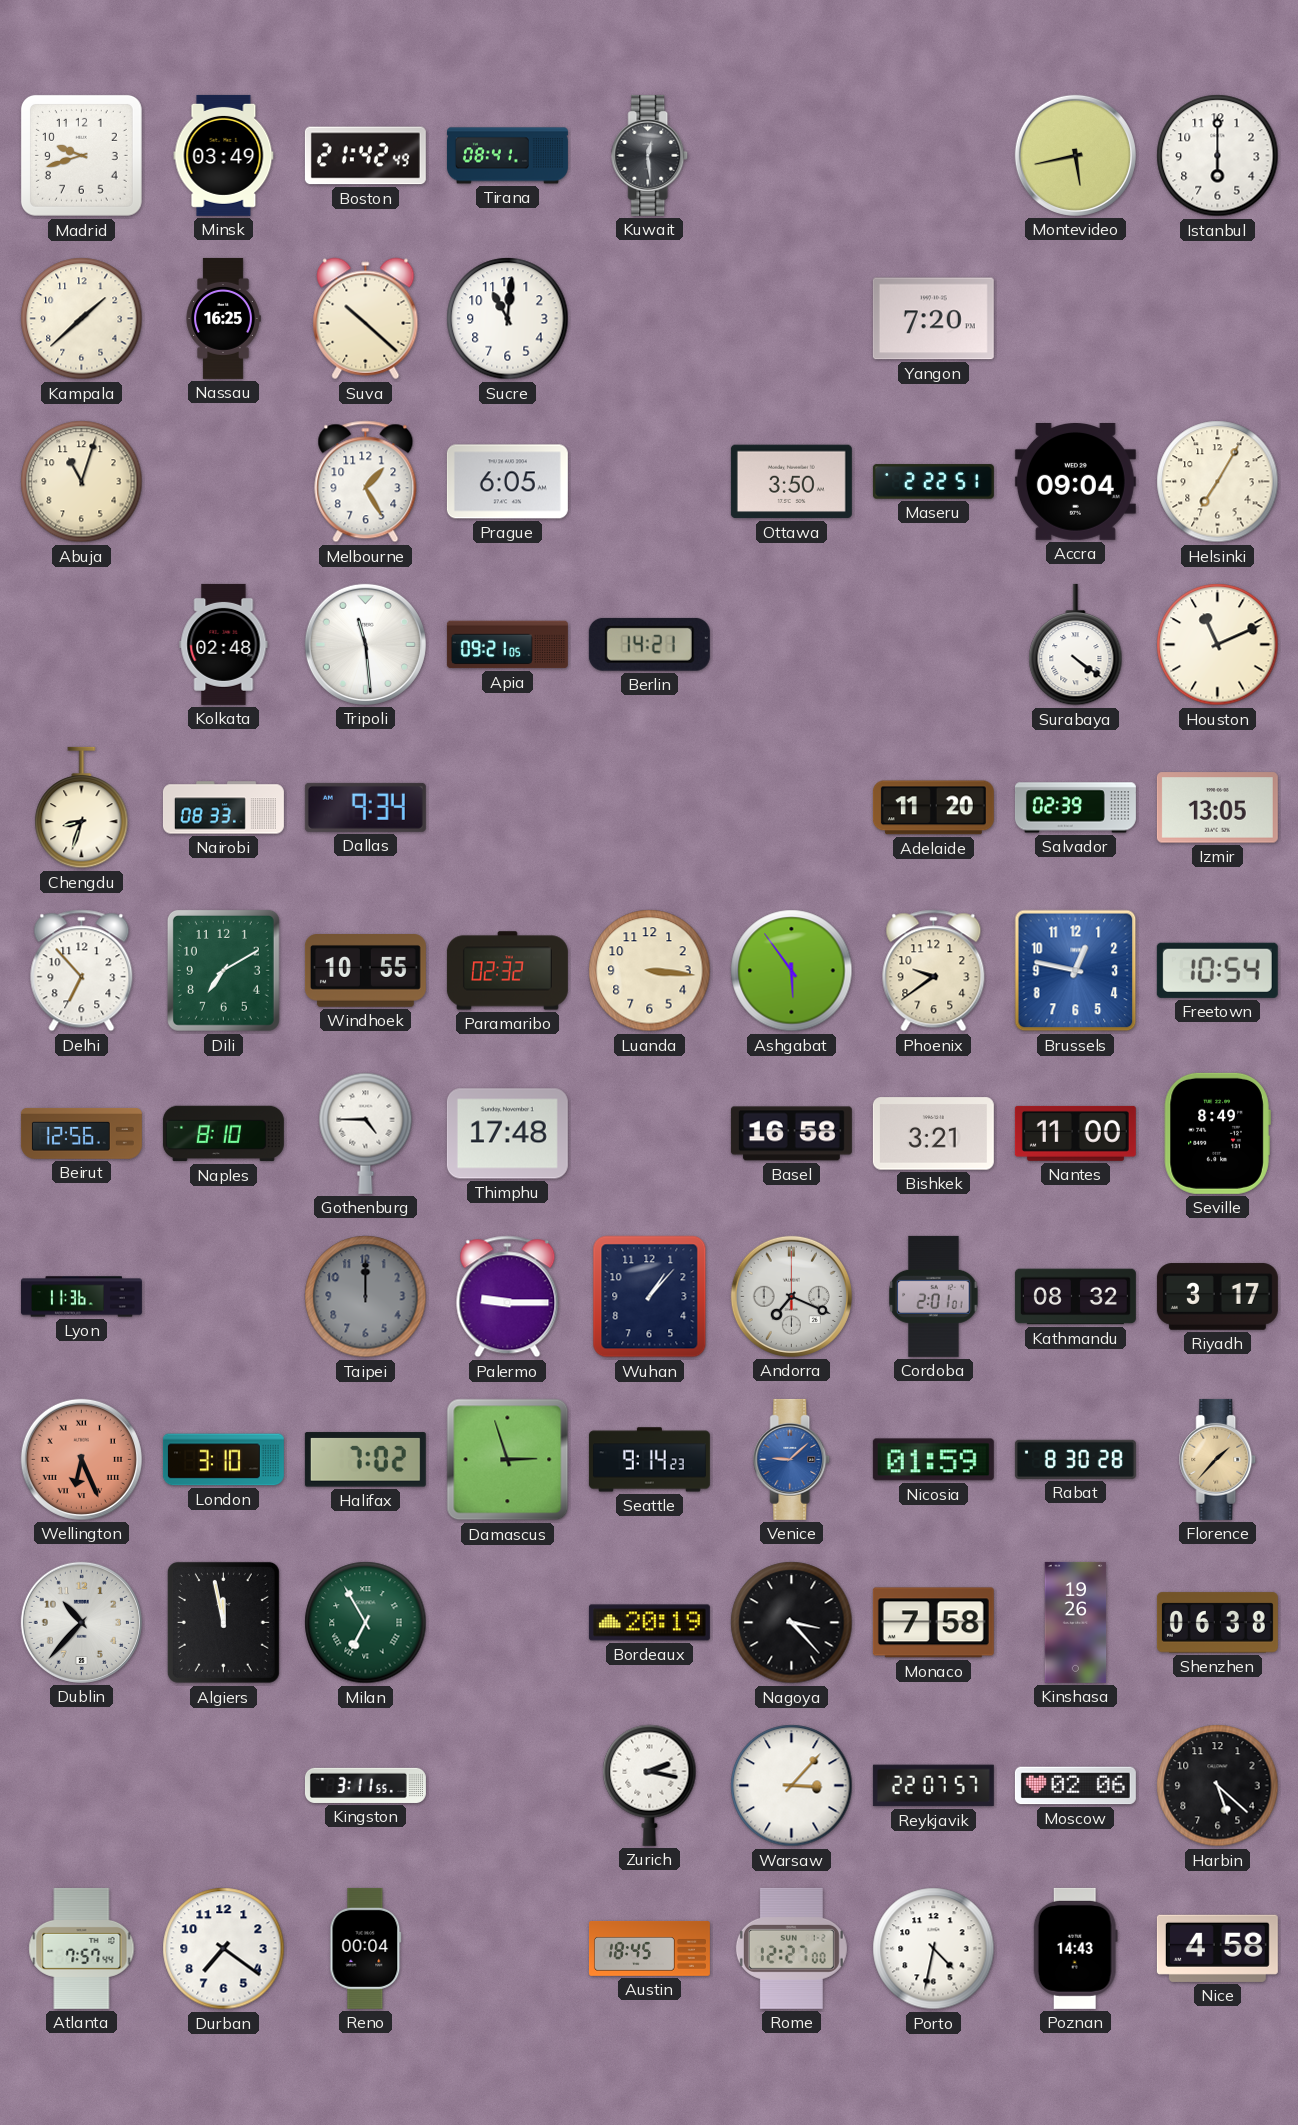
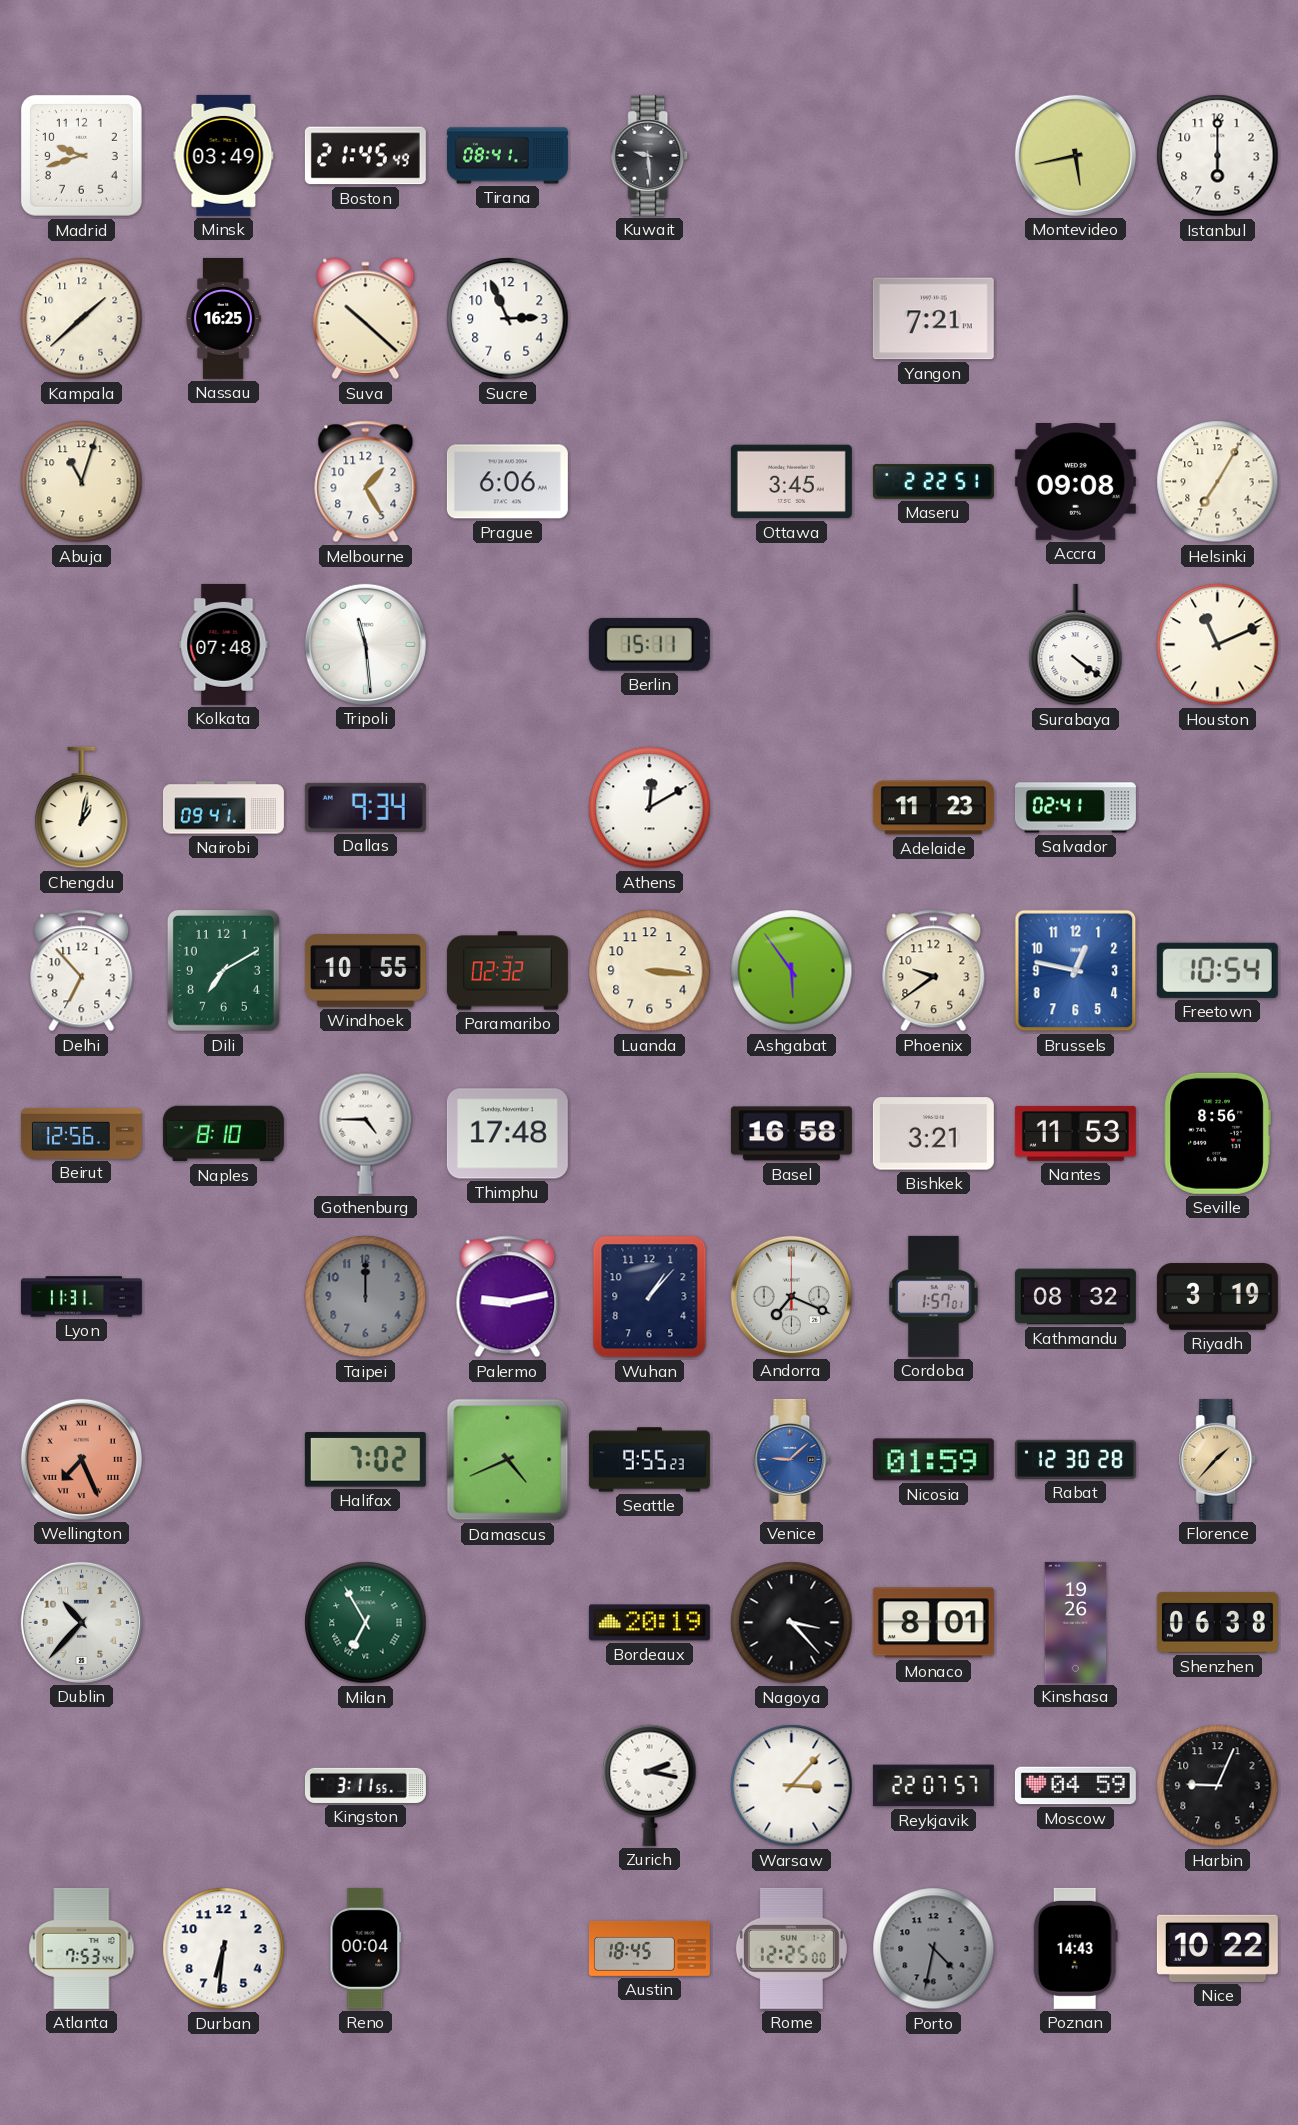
Boston: 21:42 -> 21:45
Kuwait: 12:29 -> 9:29
Sucre: 11:01 -> 2:56
Yangon: 7:20 -> 7:21
Prague: 6:05 -> 6:06
Ottawa: 3:50 -> 3:45
Accra: 09:04 -> 09:08
Kolkata: 02:48 -> 07:48
Apia: 09:21 -> none
Berlin: 14:21 -> 15:11
Chengdu: 8:33 -> 1:02
Nairobi: 08:33 -> 09:41
Athens: none -> 12:10
Adelaide: 11:20 -> 11:23
Salvador: 02:39 -> 02:41
Izmir: 13:05 -> none
Nantes: 11:00 -> 11:53
Seville: 8:49 -> 8:56
Lyon: 11:36 -> 11:31
Palermo: 9:15 -> 9:13
Cordoba: 2:01 -> 1:57
Riyadh: 3:17 -> 3:19
Wellington: 6:26 -> 7:26
London: 3:10 -> none
Damascus: 2:57 -> 4:41
Seattle: 9:14 -> 9:55
Rabat: 8:30 -> 12:30
Algiers: 11:58 -> none
Monaco: 7:58 -> 8:01
Moscow: 02:06 -> 04:59
Harbin: 5:22 -> 9:04
Atlanta: 7:57 -> 7:53
Durban: 7:21 -> 6:31
Rome: 12:27 -> 12:25
Porto dial: white -> grey
Nice: 4:58 -> 10:22
